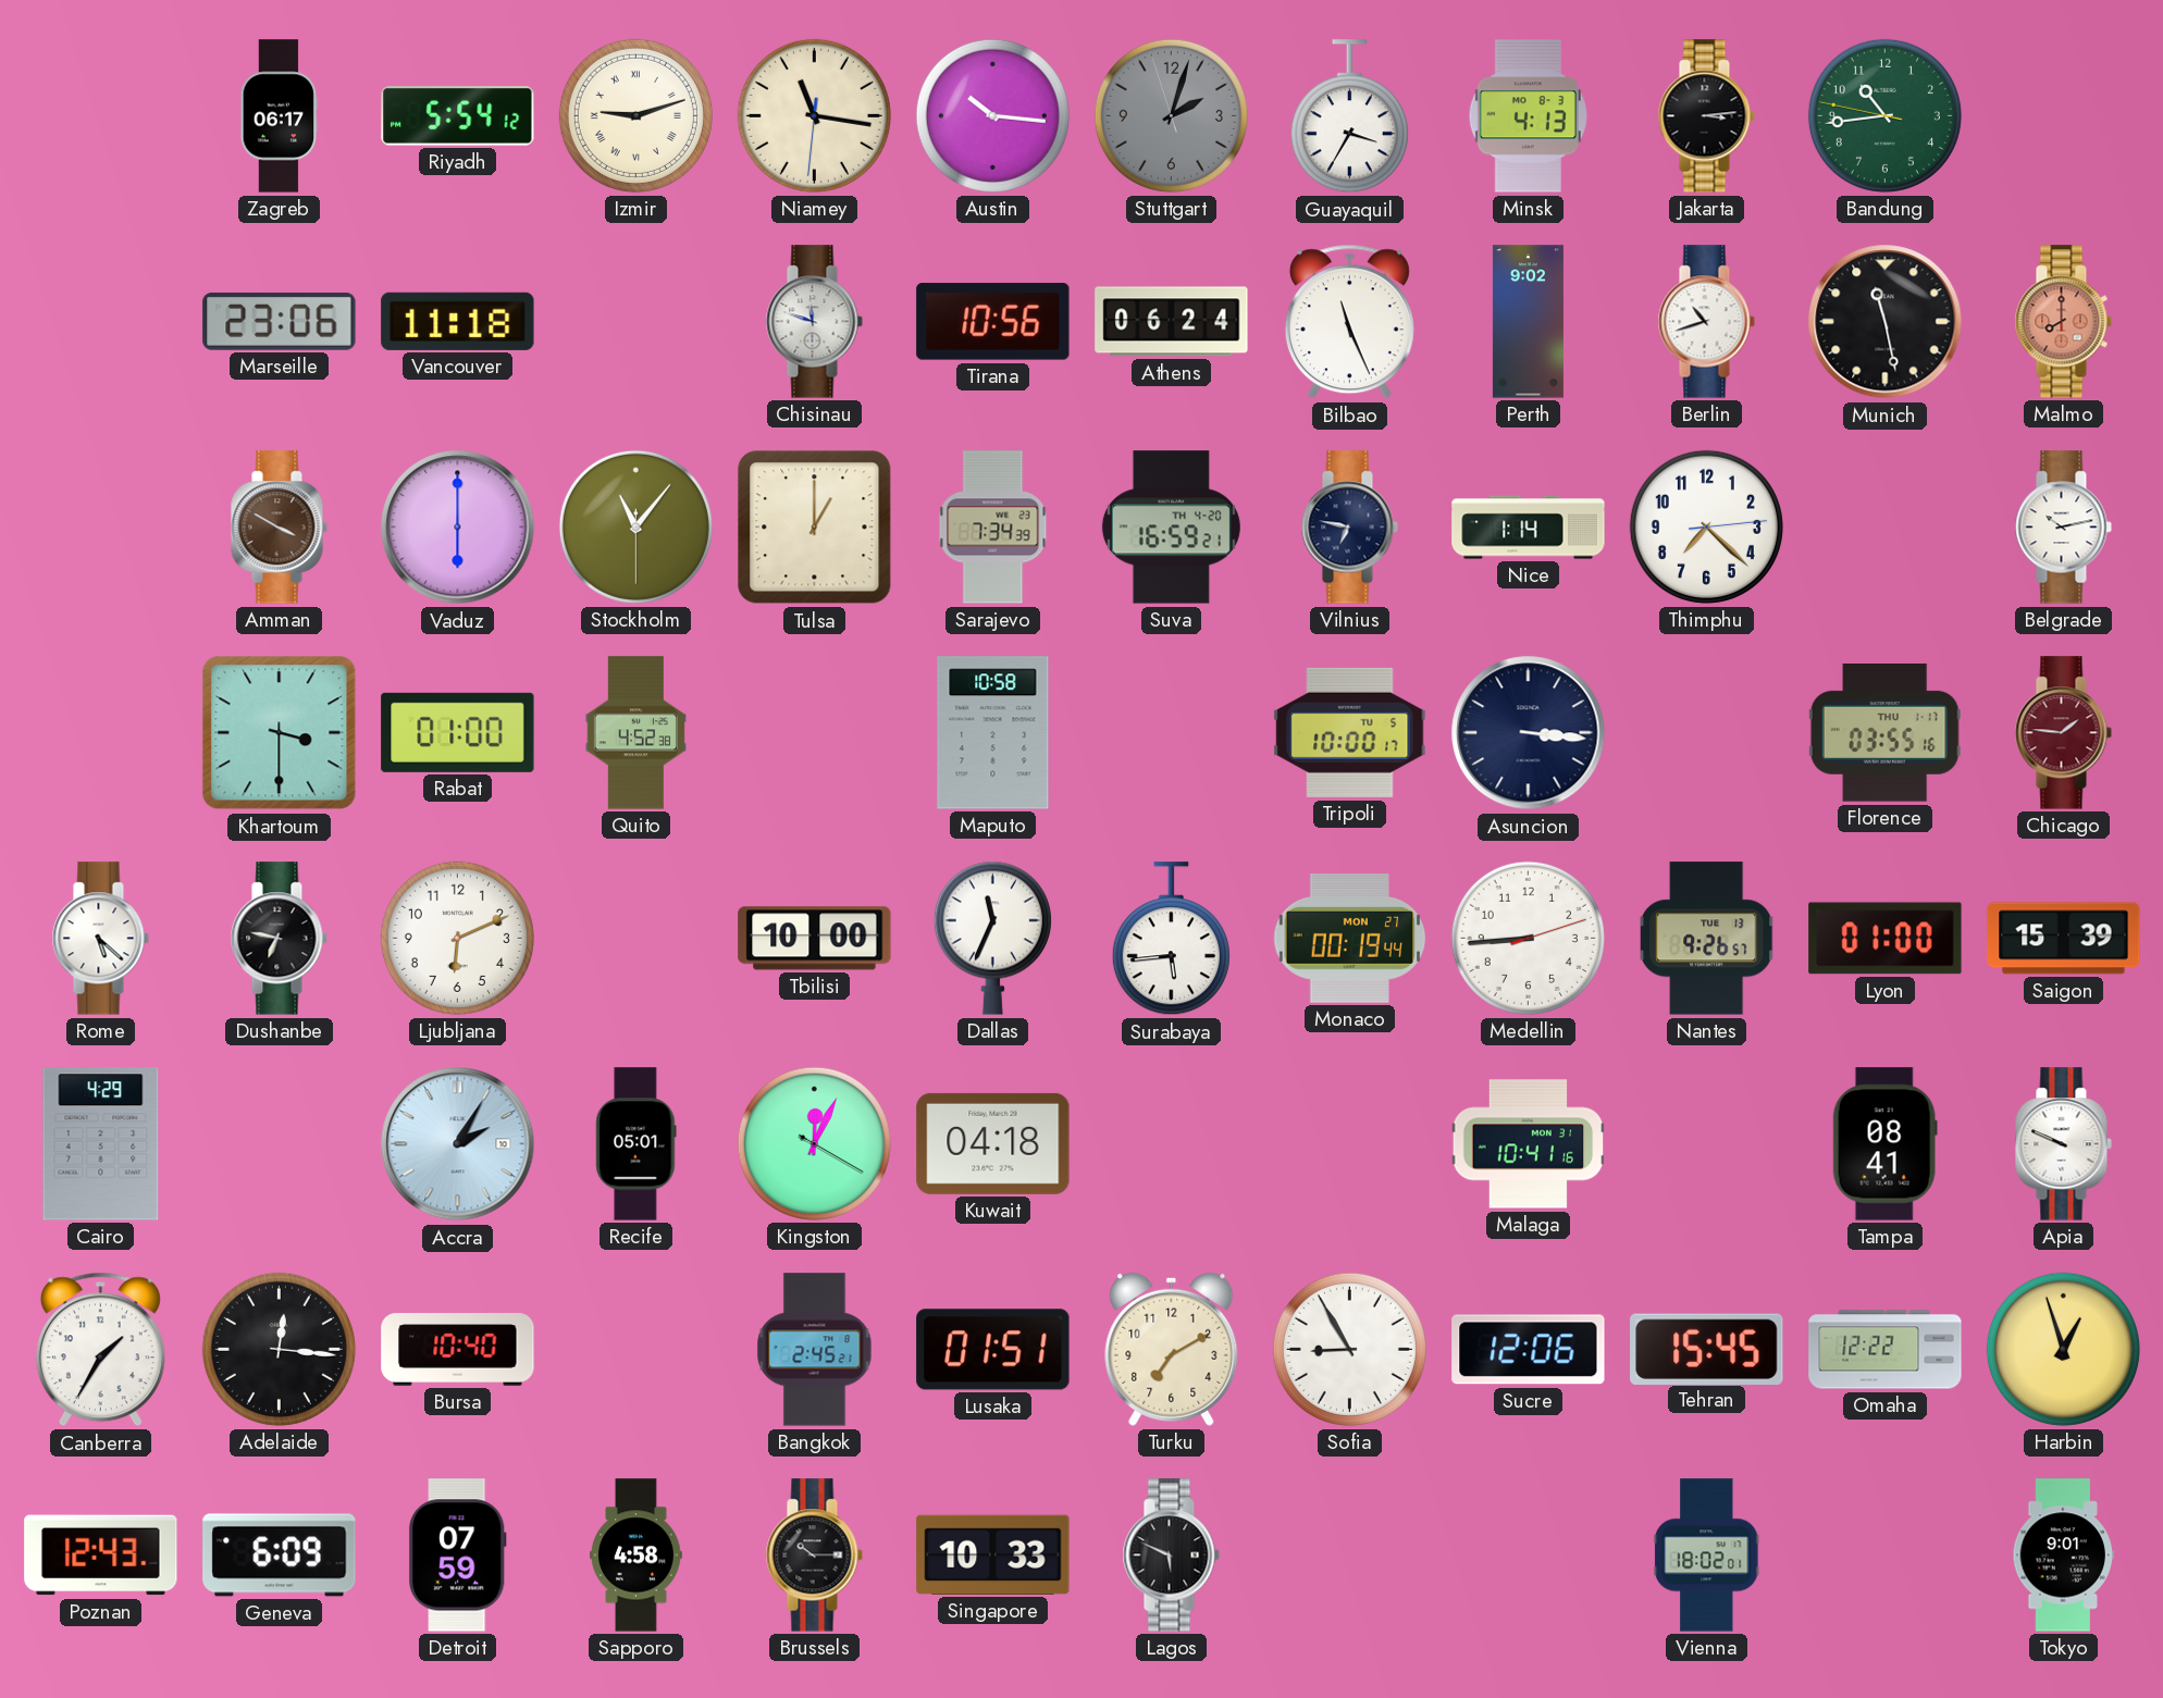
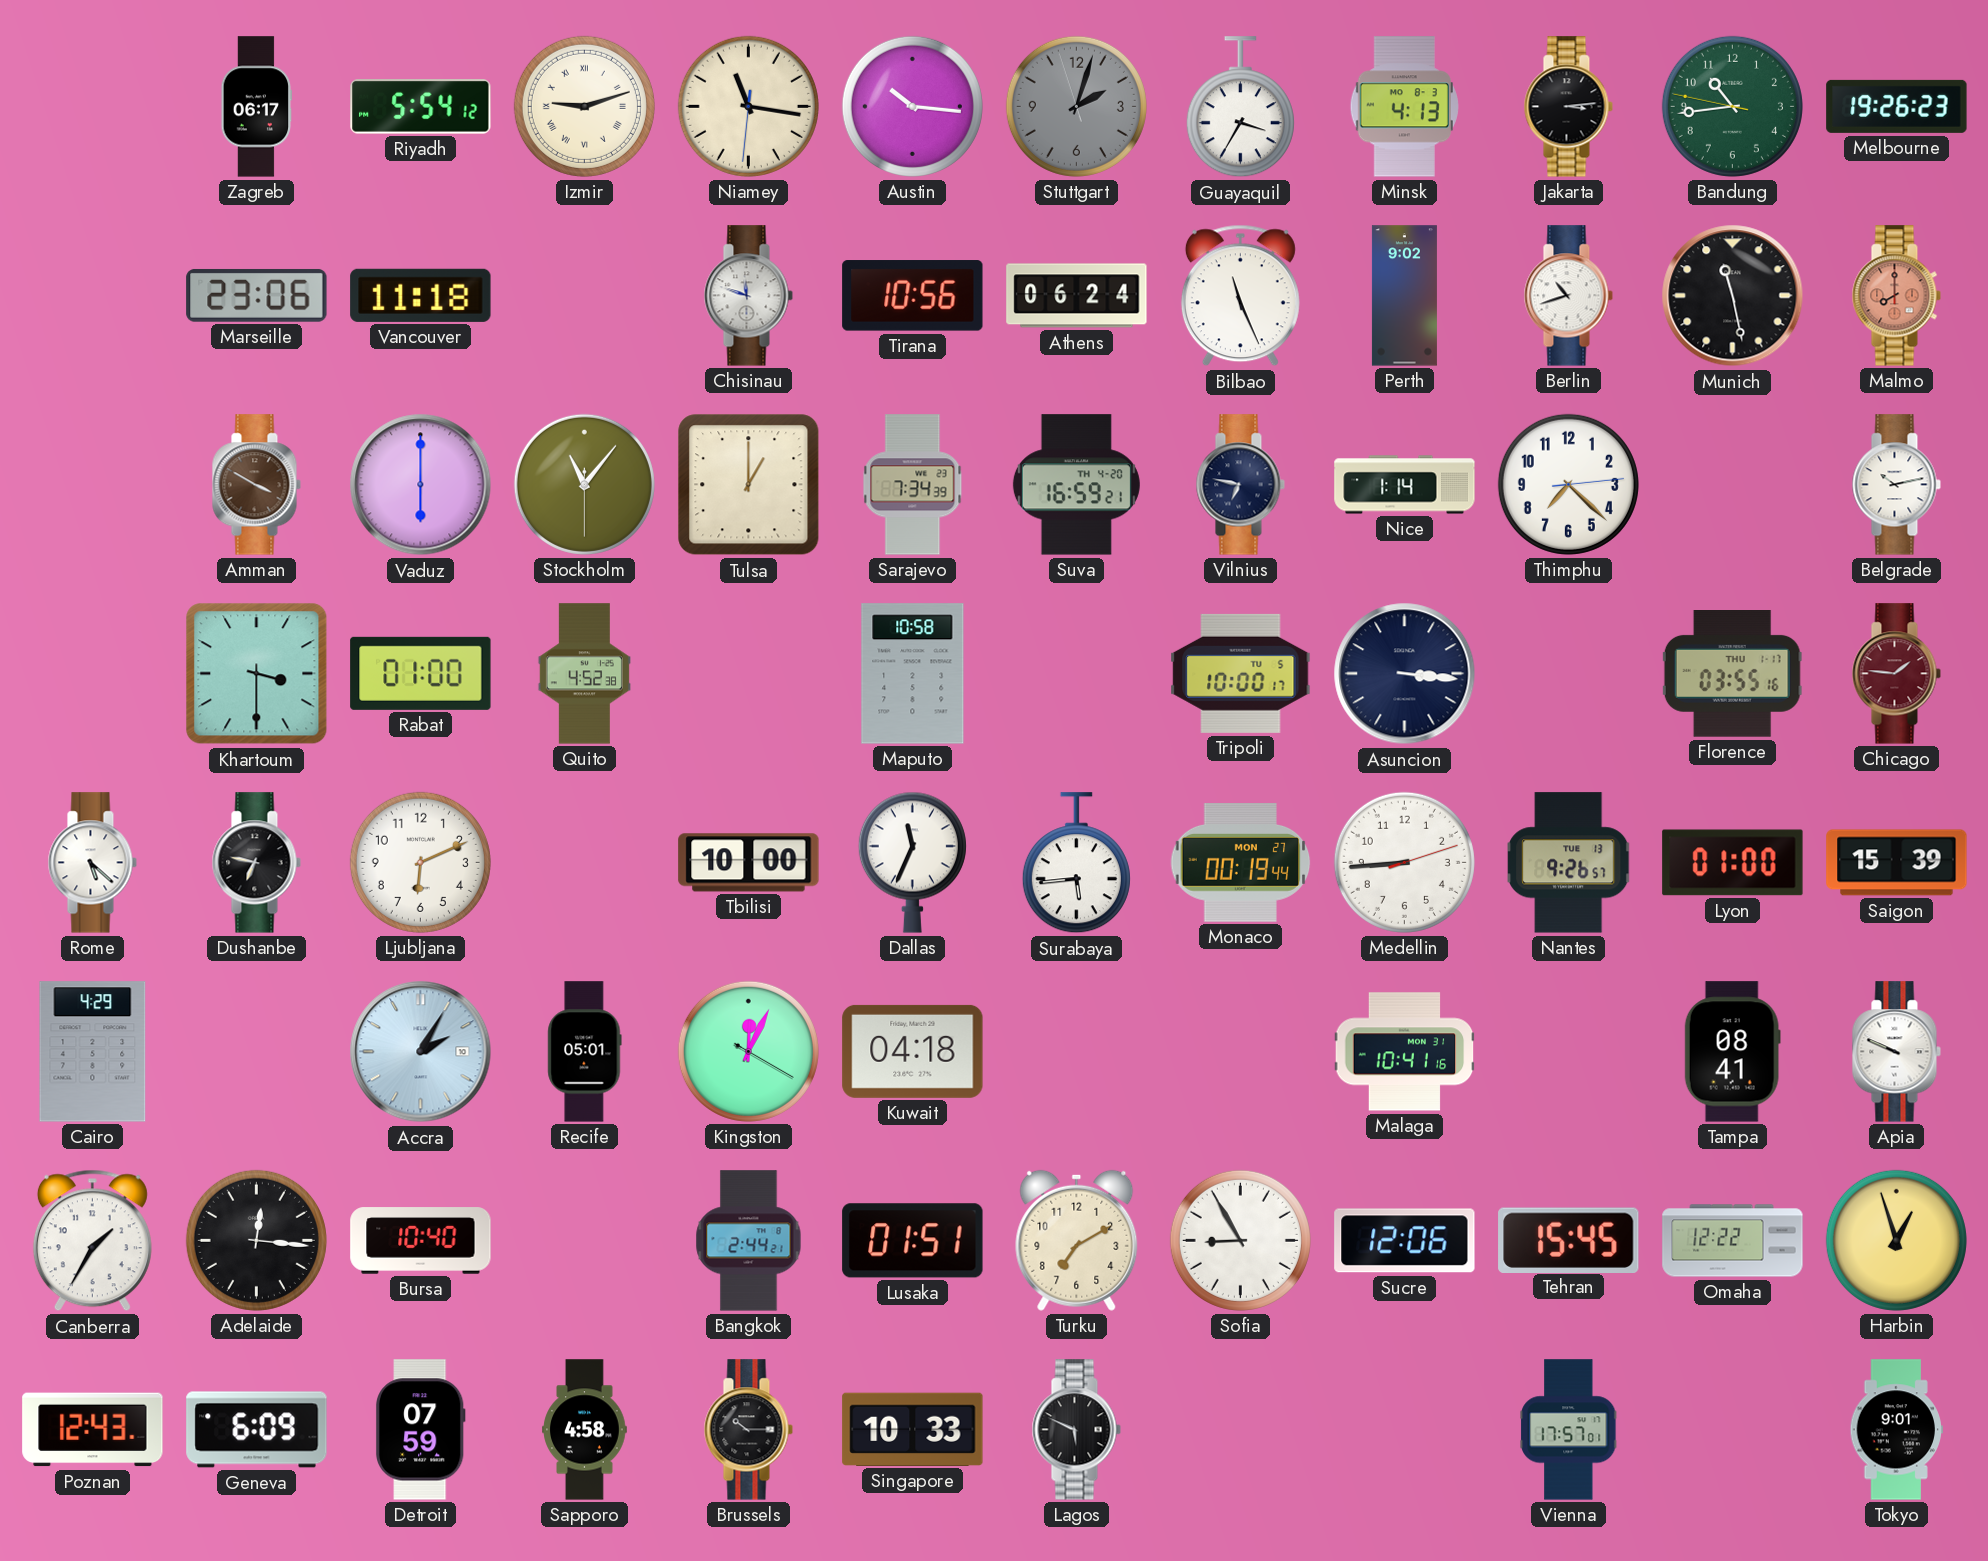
Melbourne: none -> 19:26
Bangkok: 2:45 -> 2:44
Vienna: 18:02 -> 17:57
